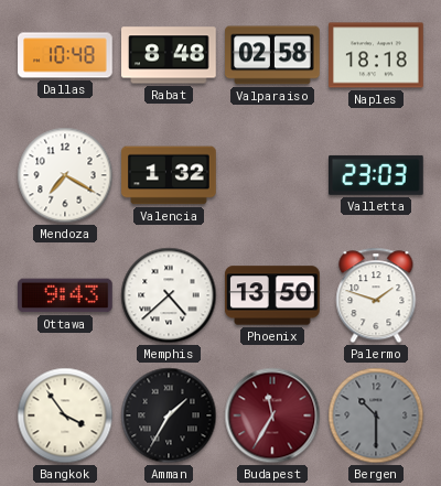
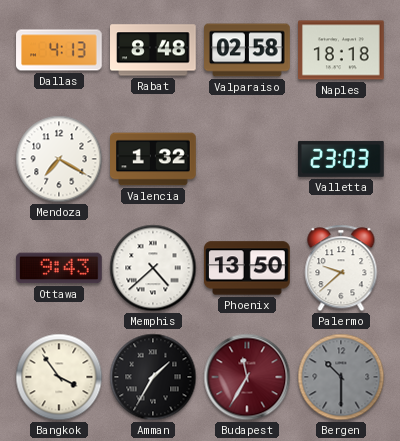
Dallas: 10:48 -> 4:13
Palermo: 1:48 -> 9:38
